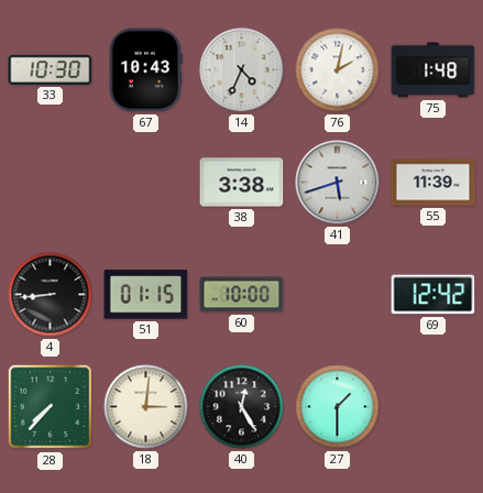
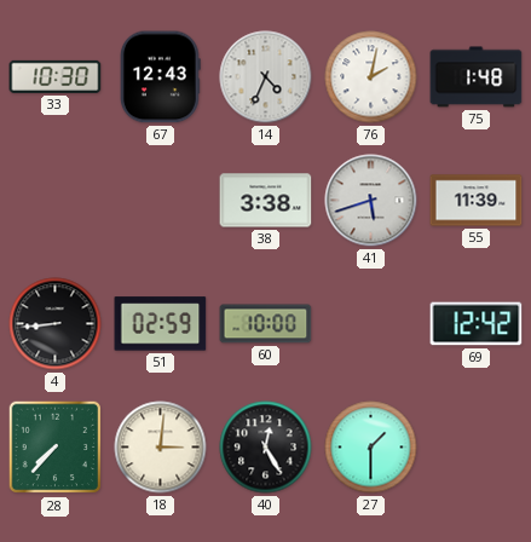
67: 10:43 -> 12:43
51: 01:15 -> 02:59
